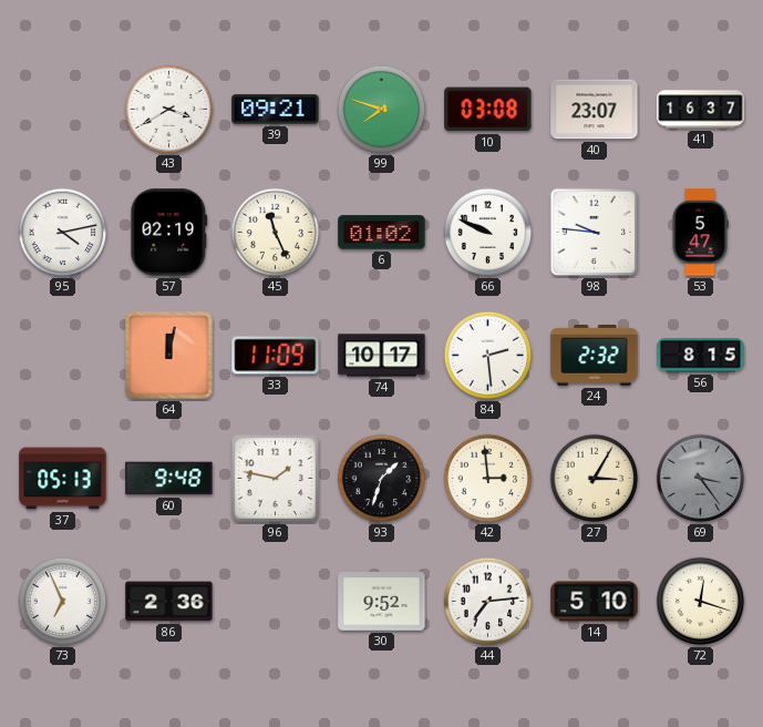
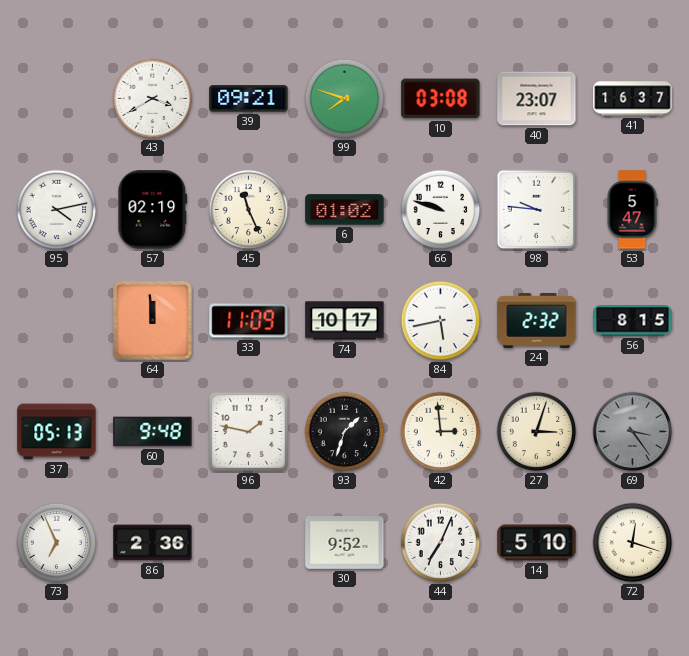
66: 9:49 -> 9:48
64: 12:02 -> 11:59
84: 2:29 -> 5:43
27: 3:05 -> 3:03
44: 7:14 -> 7:04
